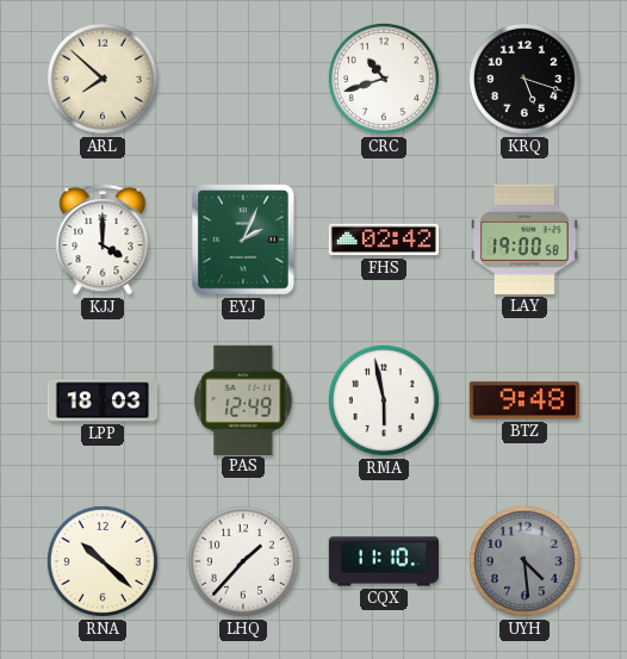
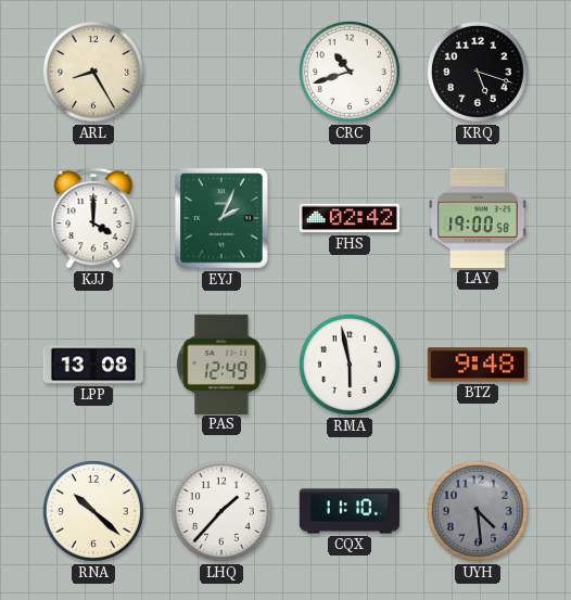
ARL: 7:52 -> 8:25
LPP: 18:03 -> 13:08
